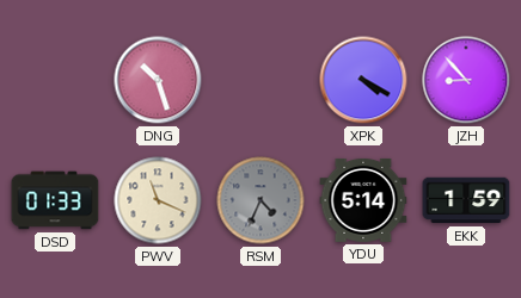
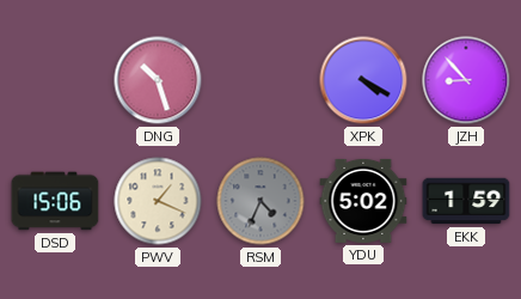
DSD: 01:33 -> 15:06
PWV: 11:19 -> 1:19
YDU: 5:14 -> 5:02
